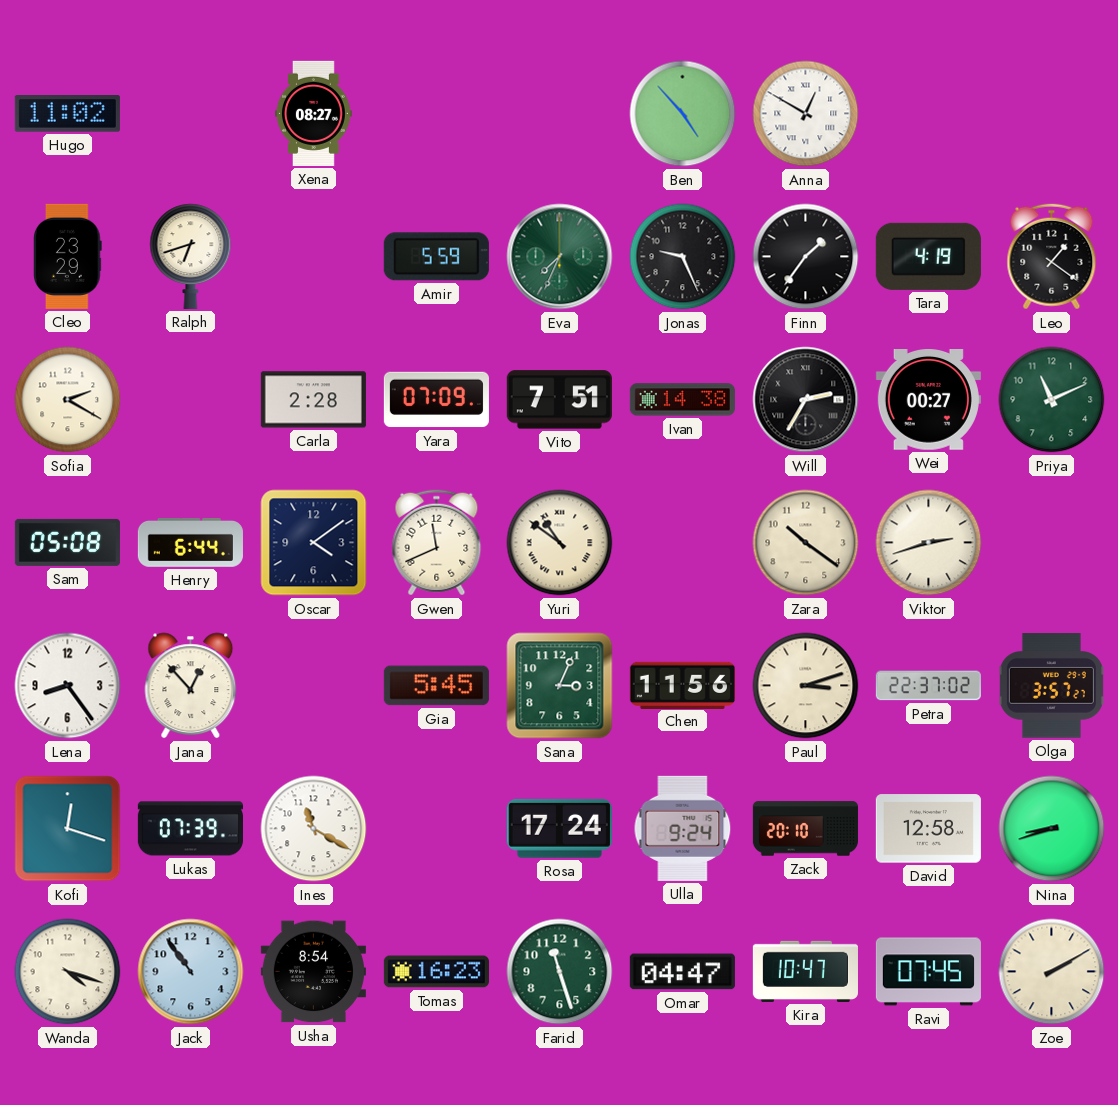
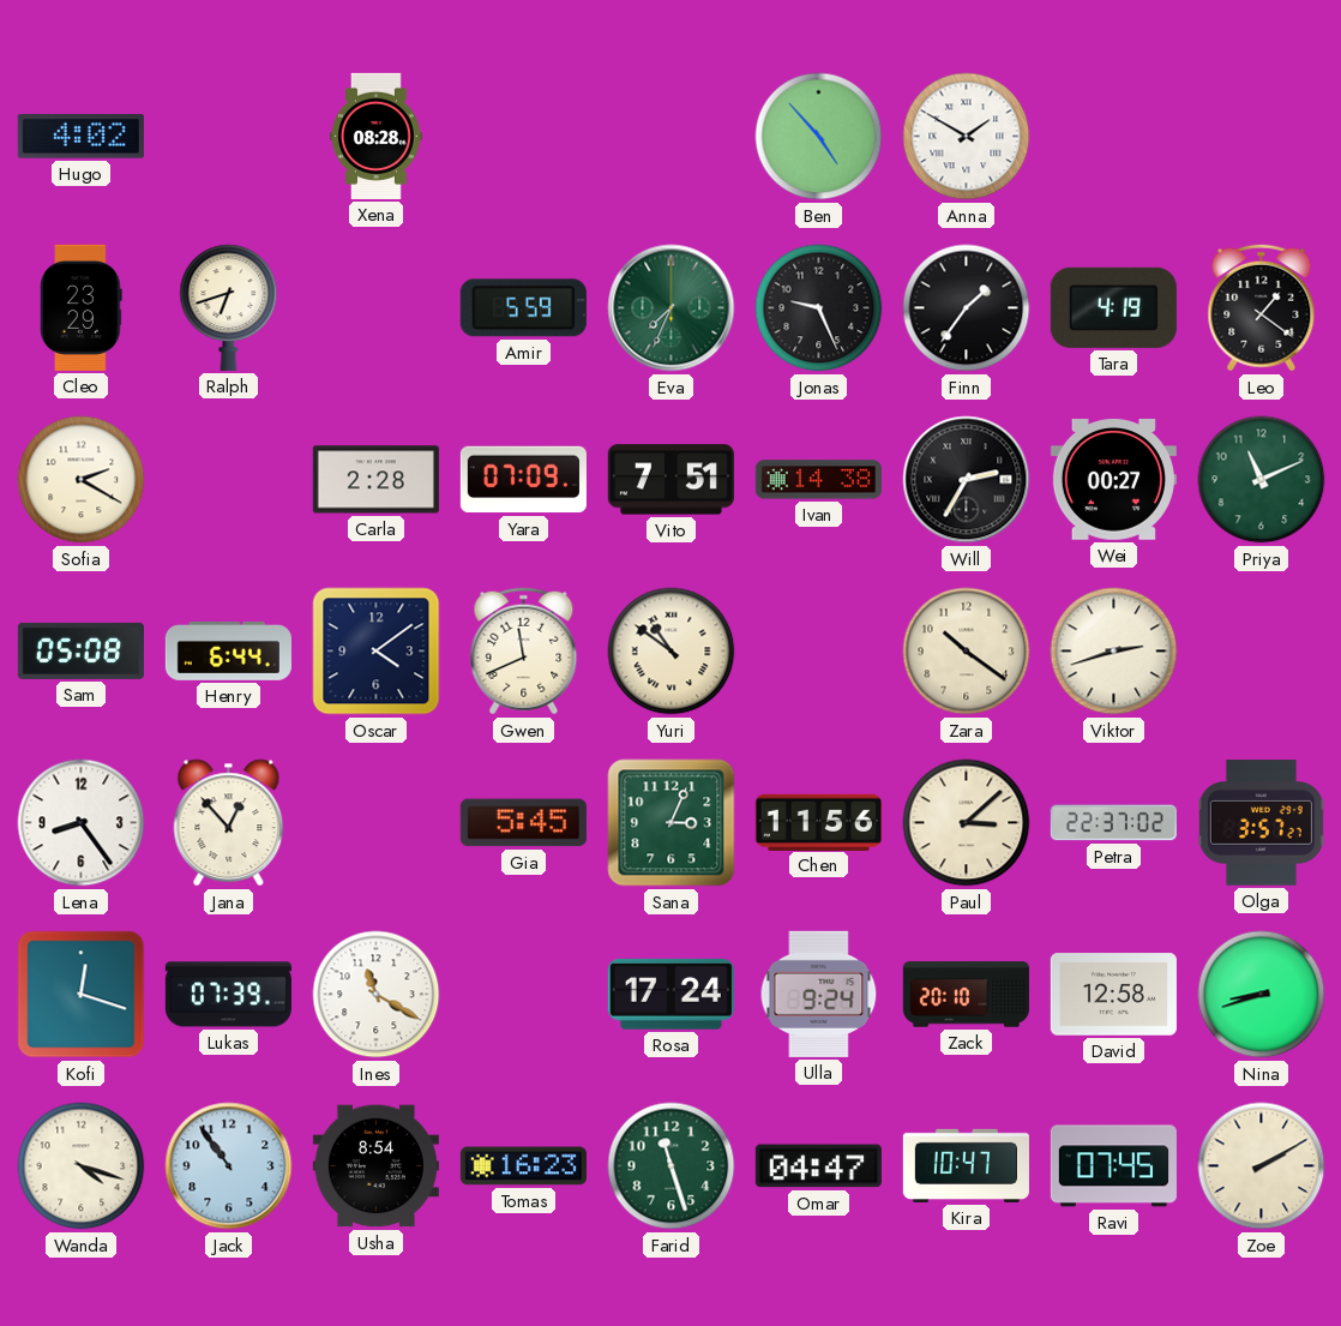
Hugo: 11:02 -> 4:02
Xena: 08:27 -> 08:28
Anna: 12:50 -> 1:50
Paul: 3:12 -> 3:08
